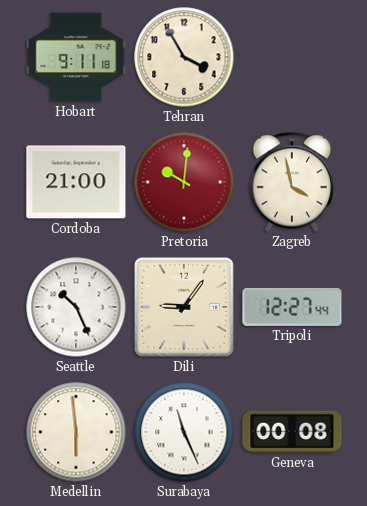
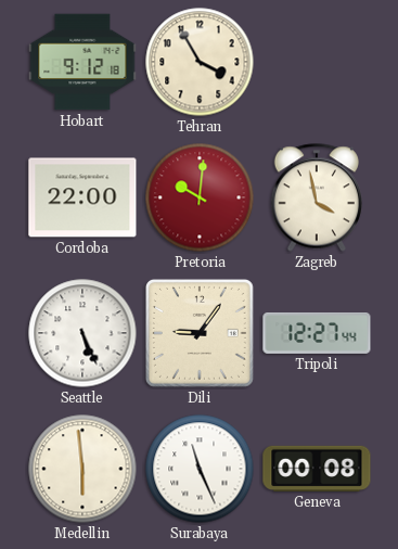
Hobart: 9:11 -> 9:12
Cordoba: 21:00 -> 22:00
Seattle: 10:26 -> 5:26
